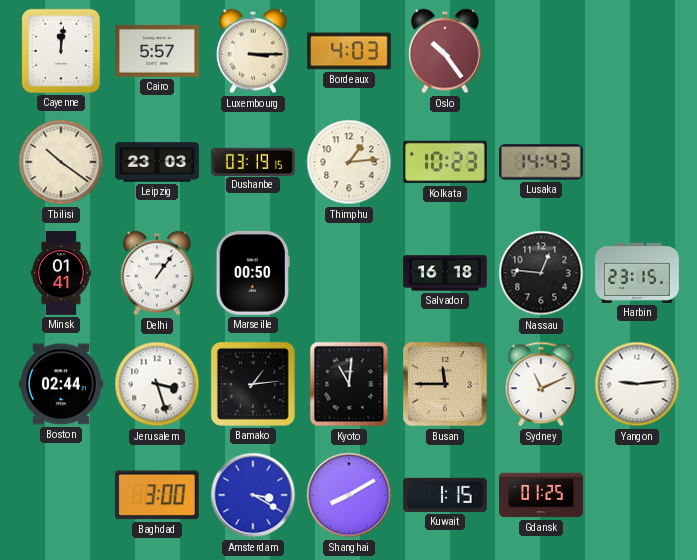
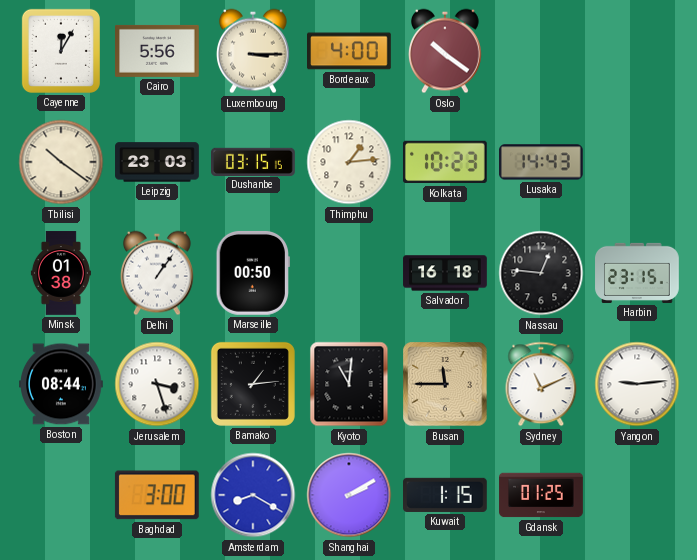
Cayenne: 12:01 -> 12:05
Cairo: 5:57 -> 5:56
Bordeaux: 4:03 -> 4:00
Oslo: 10:24 -> 10:21
Dushanbe: 03:19 -> 03:15
Minsk: 01:41 -> 01:38
Boston: 02:44 -> 08:44
Amsterdam: 3:20 -> 8:20
Shanghai: 8:10 -> 2:10
